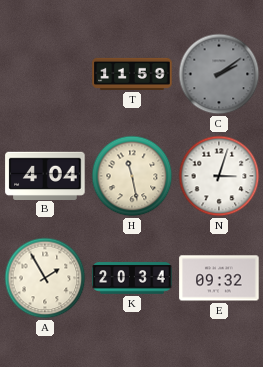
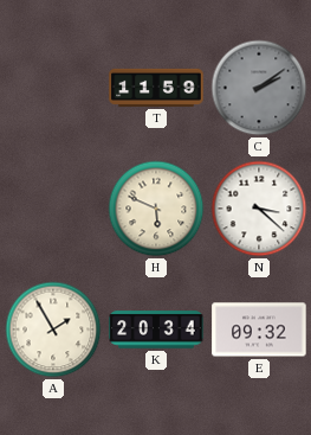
B: 4:04 -> none
H: 11:28 -> 5:49
N: 3:03 -> 3:22
